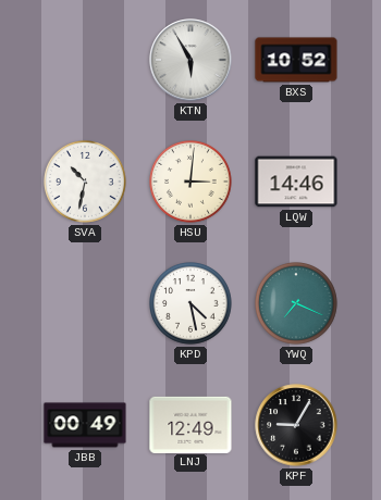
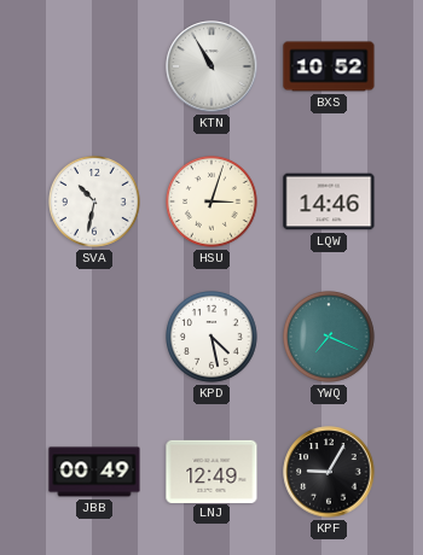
KTN: 5:55 -> 10:55
HSU: 3:01 -> 3:03
